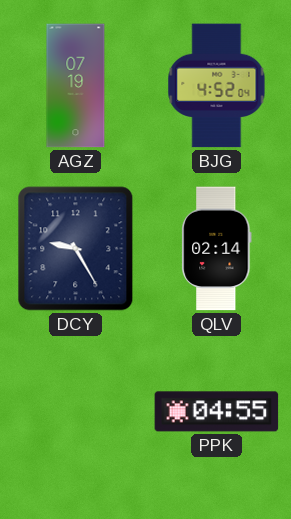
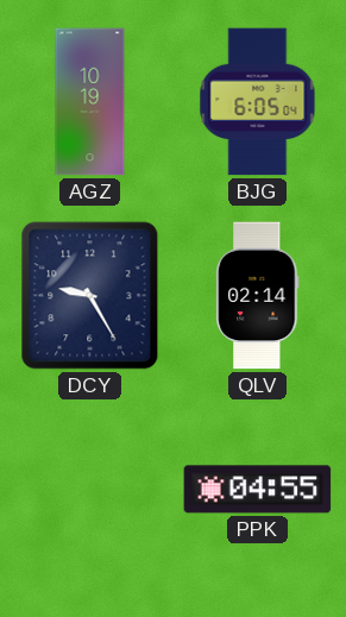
AGZ: 07:19 -> 10:19
BJG: 4:52 -> 6:05
